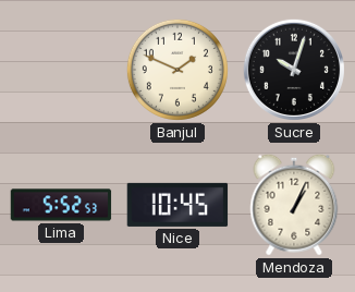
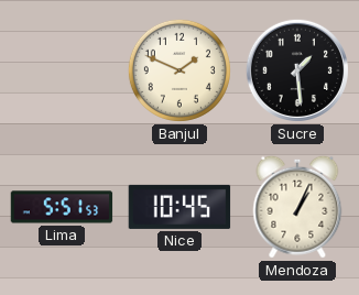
Sucre: 10:03 -> 1:29
Lima: 5:52 -> 5:51
